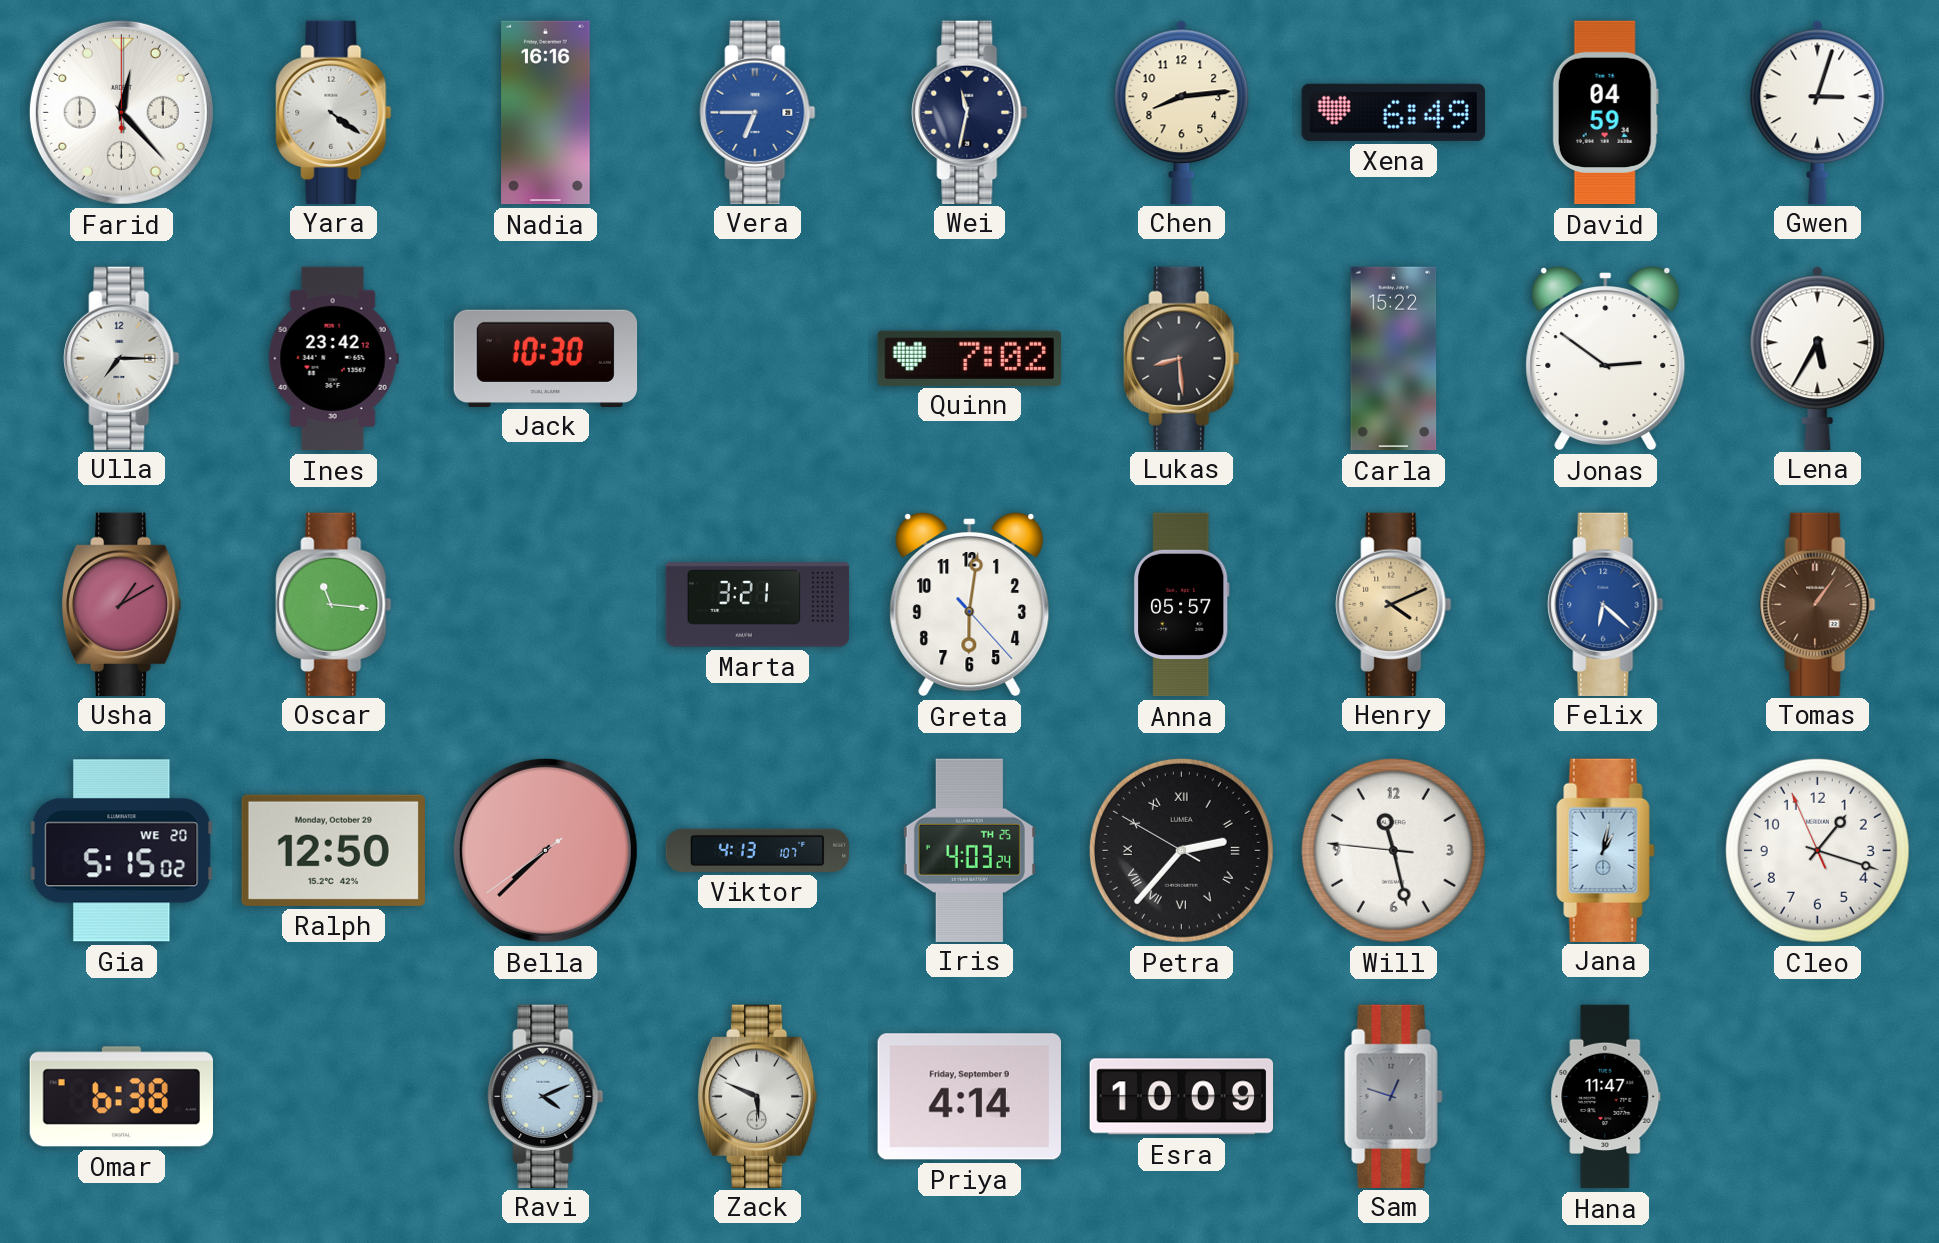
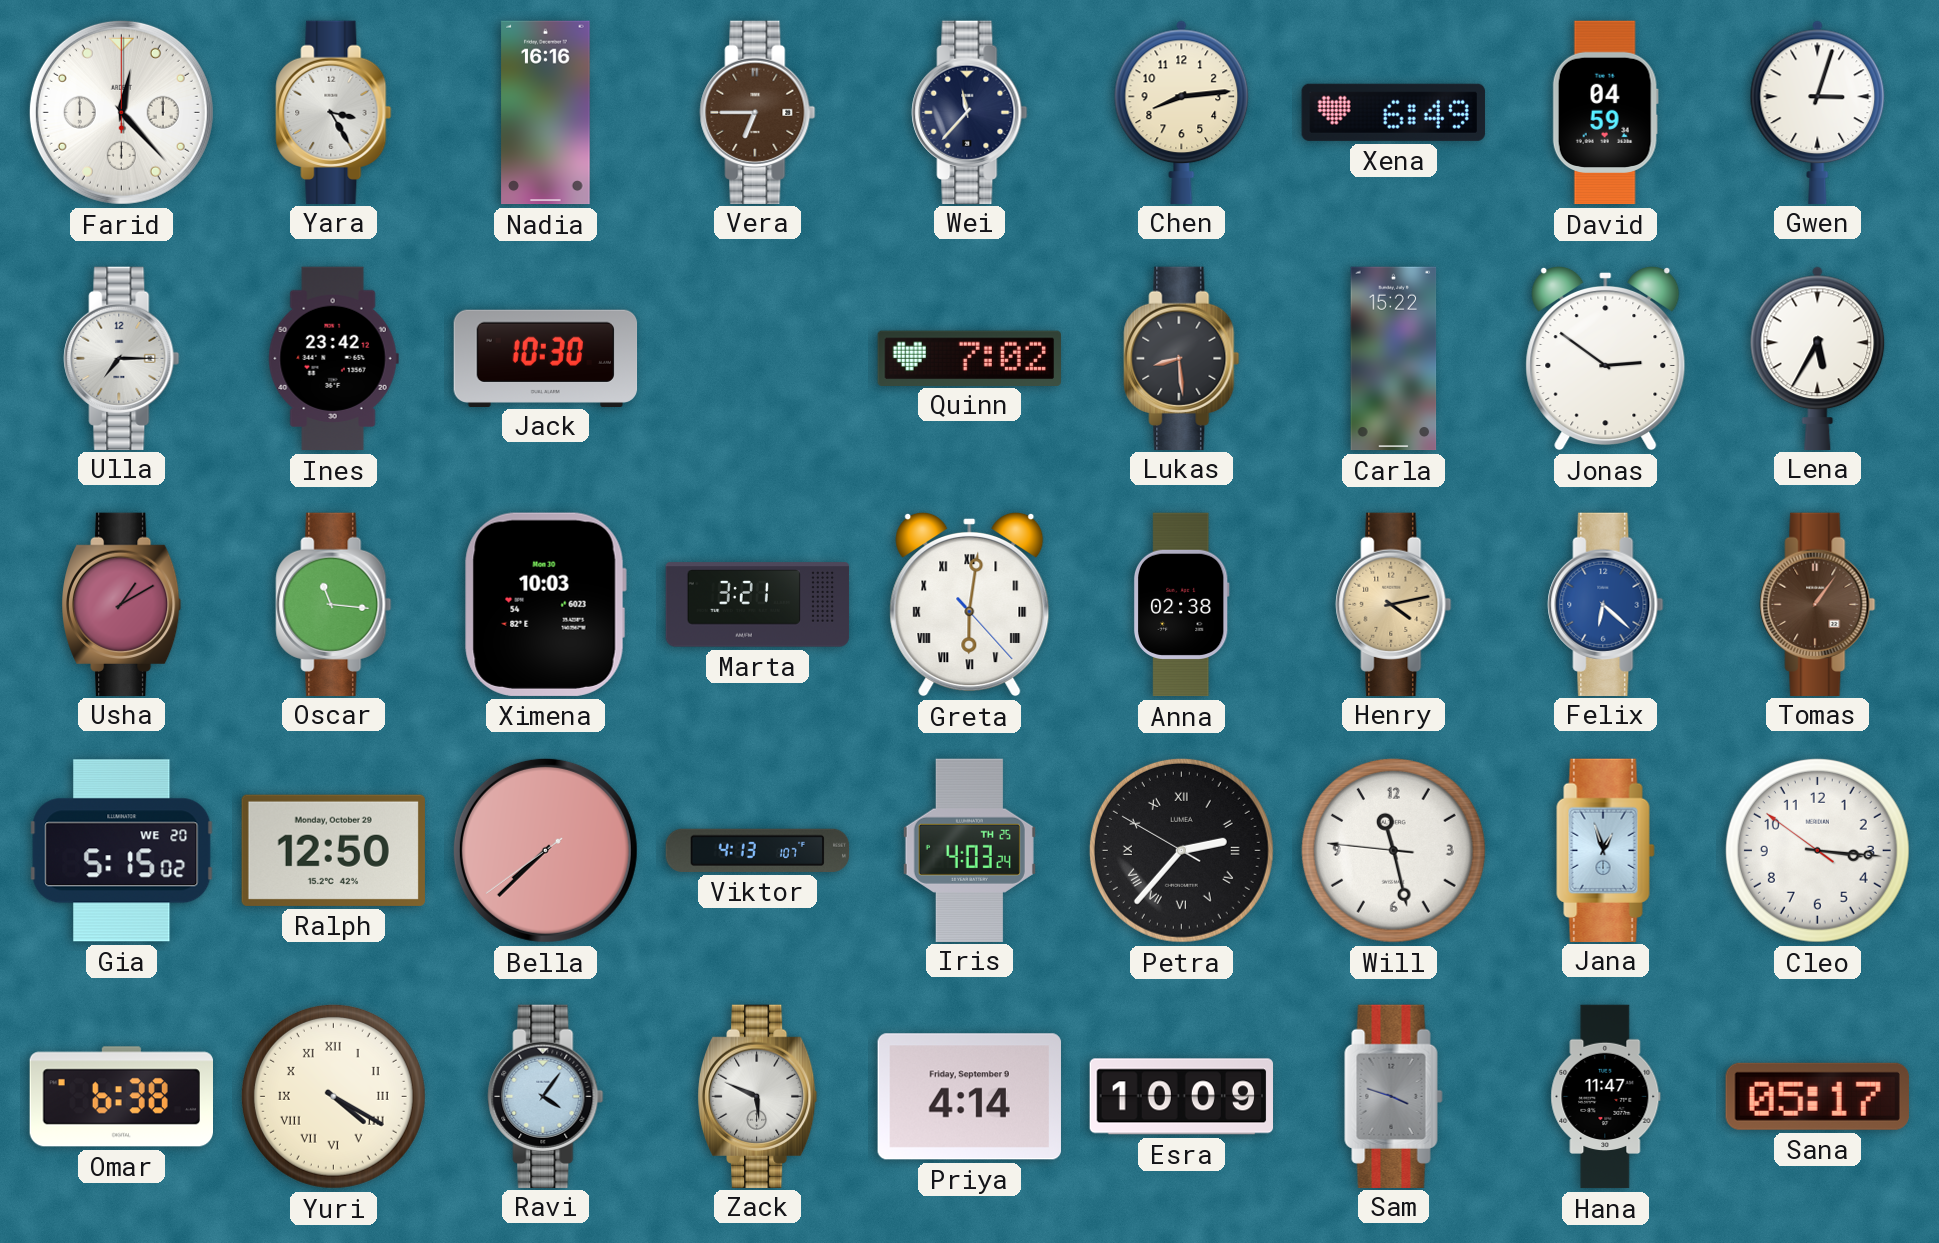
Yara: 4:21 -> 3:25
Vera dial: blue -> brown
Wei: 11:32 -> 11:37
Ximena: none -> 10:03
Greta numerals: Arabic -> Roman
Anna: 05:57 -> 02:38
Henry: 4:11 -> 4:13
Jana: 1:02 -> 12:57
Cleo: 1:17 -> 3:15
Yuri: none -> 4:20
Ravi: 4:11 -> 4:06
Sam: 12:48 -> 3:48
Sana: none -> 05:17
